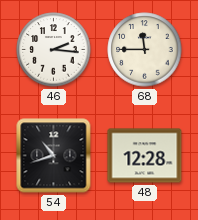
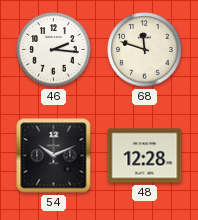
68: 11:45 -> 11:48
54: 10:42 -> 10:11
